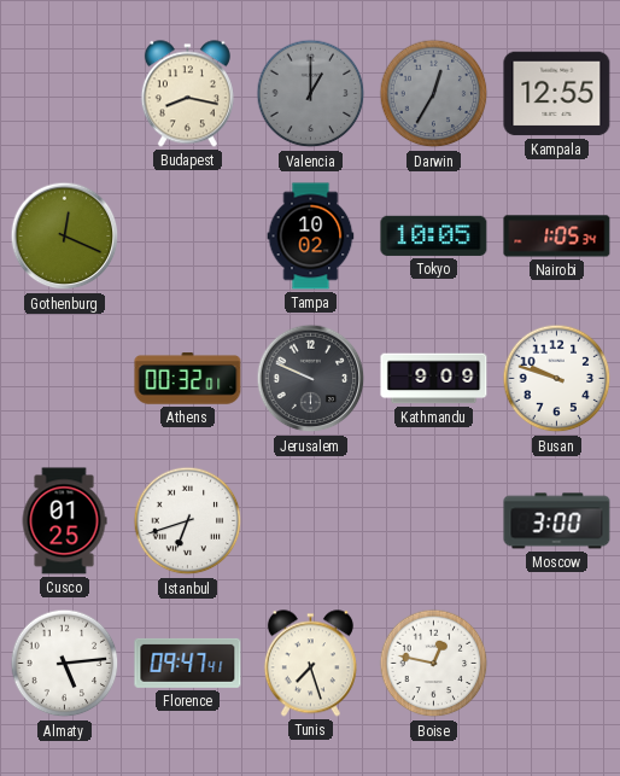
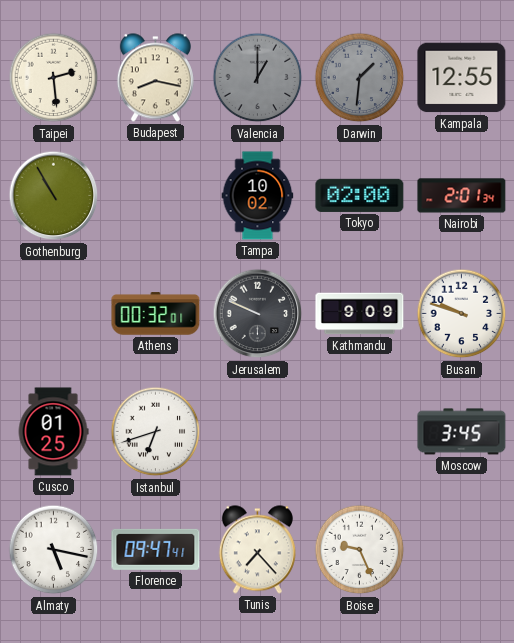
Taipei: none -> 2:29
Darwin: 12:35 -> 1:31
Gothenburg: 12:19 -> 10:55
Tokyo: 10:05 -> 02:00
Nairobi: 1:05 -> 2:01
Moscow: 3:00 -> 3:45
Almaty: 5:14 -> 5:17
Tunis: 7:27 -> 7:23
Boise: 12:47 -> 9:26
